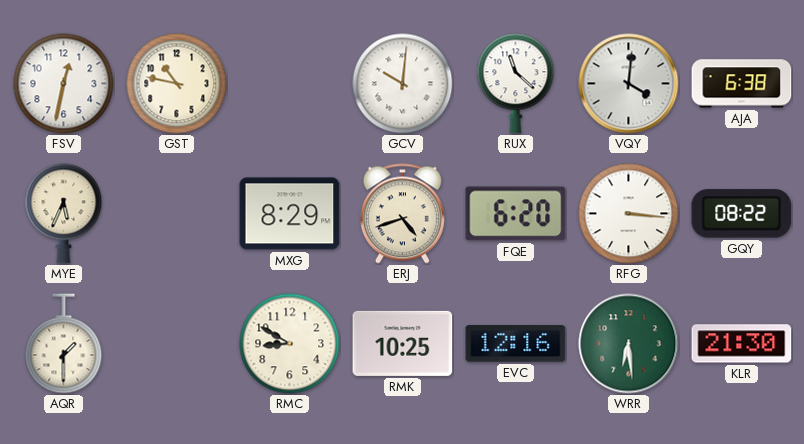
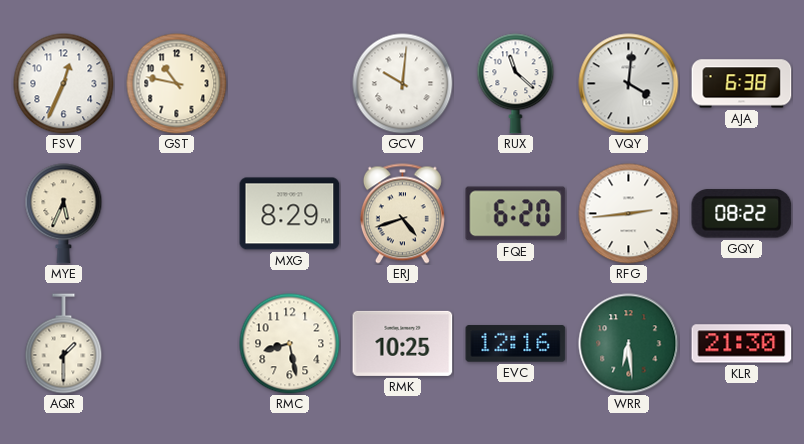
FSV: 12:32 -> 12:34
RFG: 3:16 -> 2:44
RMC: 8:50 -> 8:28
